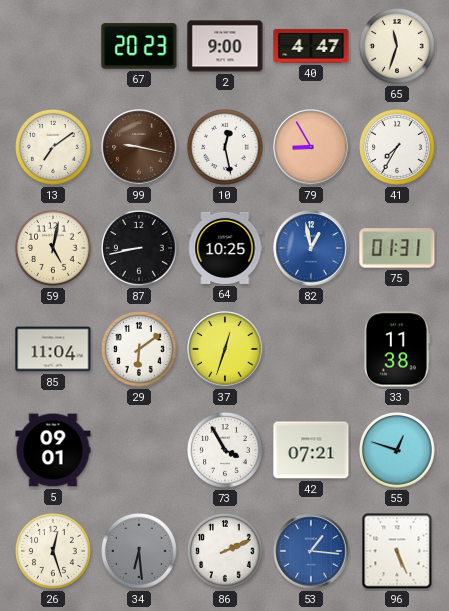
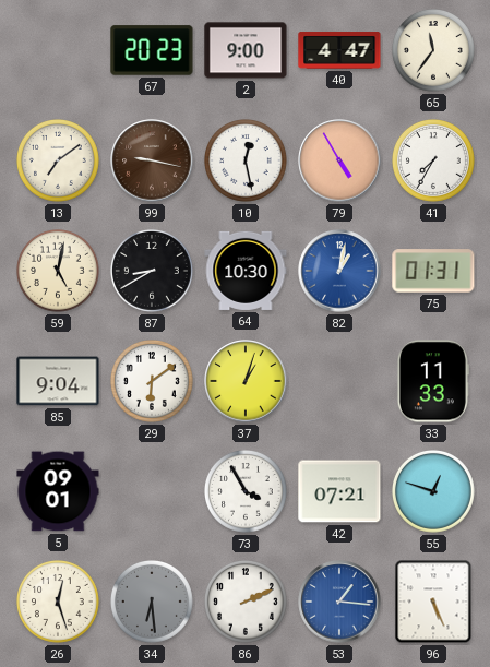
65: 11:33 -> 11:36
79: 8:55 -> 4:55
87: 8:43 -> 8:40
64: 10:25 -> 10:30
82: 12:58 -> 1:02
85: 11:04 -> 9:04
37: 12:33 -> 1:03
33: 11:38 -> 11:33
